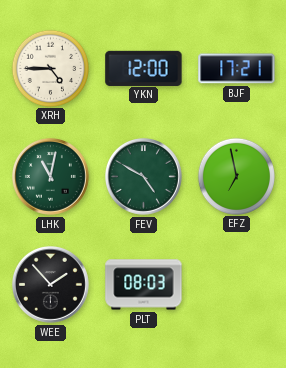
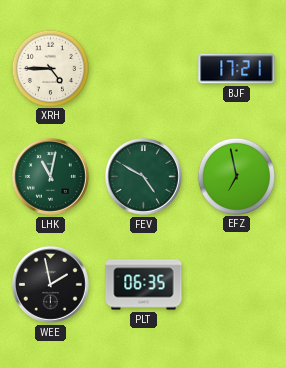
YKN: 12:00 -> none
WEE: 1:53 -> 1:58
PLT: 08:03 -> 06:35
